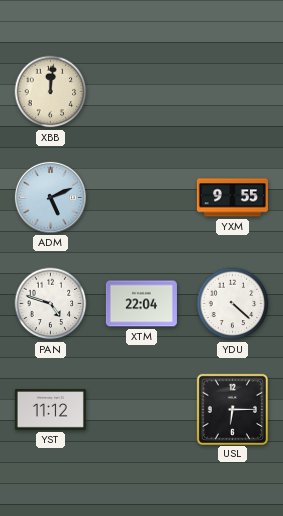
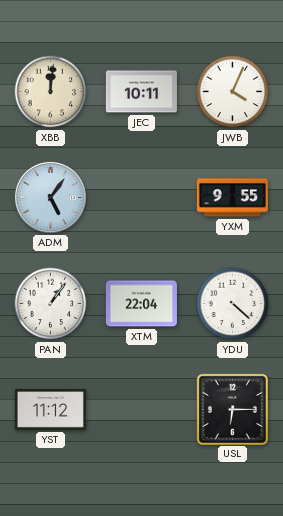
JEC: none -> 10:11
JWB: none -> 4:04
ADM: 5:11 -> 5:06
PAN: 4:48 -> 1:06
